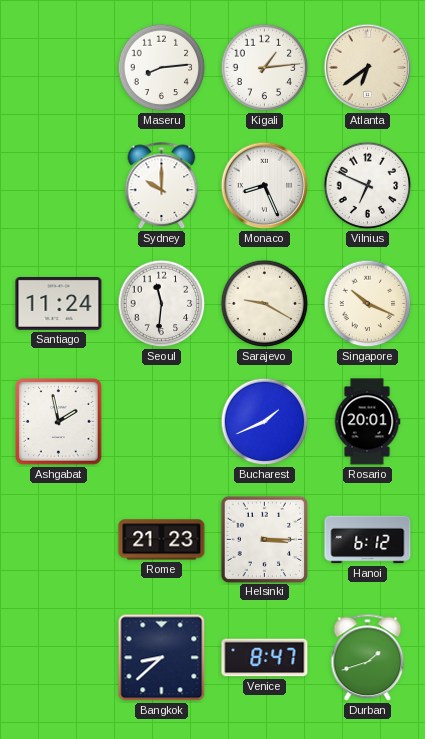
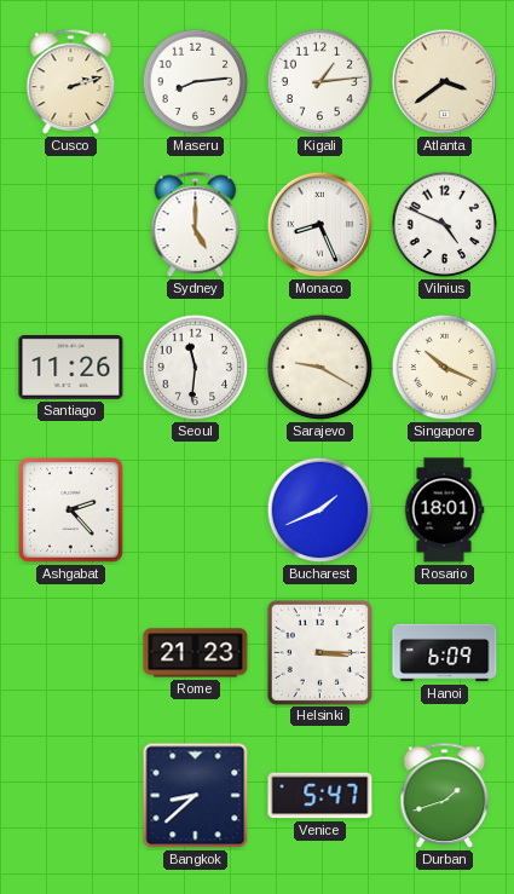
Cusco: none -> 2:12
Atlanta: 6:39 -> 3:39
Sydney: 10:00 -> 5:00
Vilnius: 6:49 -> 4:49
Santiago: 11:24 -> 11:26
Ashgabat: 1:58 -> 2:23
Rosario: 20:01 -> 18:01
Hanoi: 6:12 -> 6:09
Venice: 8:47 -> 5:47
